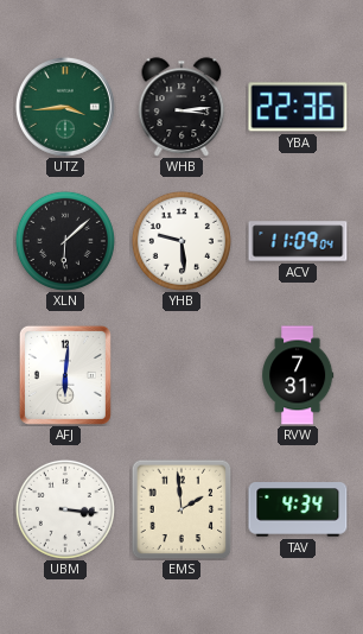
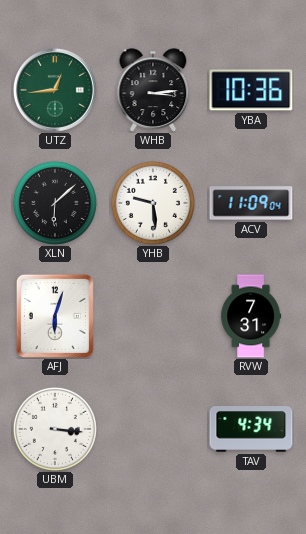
UTZ: 3:44 -> 12:44
YBA: 22:36 -> 10:36
AFJ: 6:01 -> 6:03
EMS: 1:59 -> none
